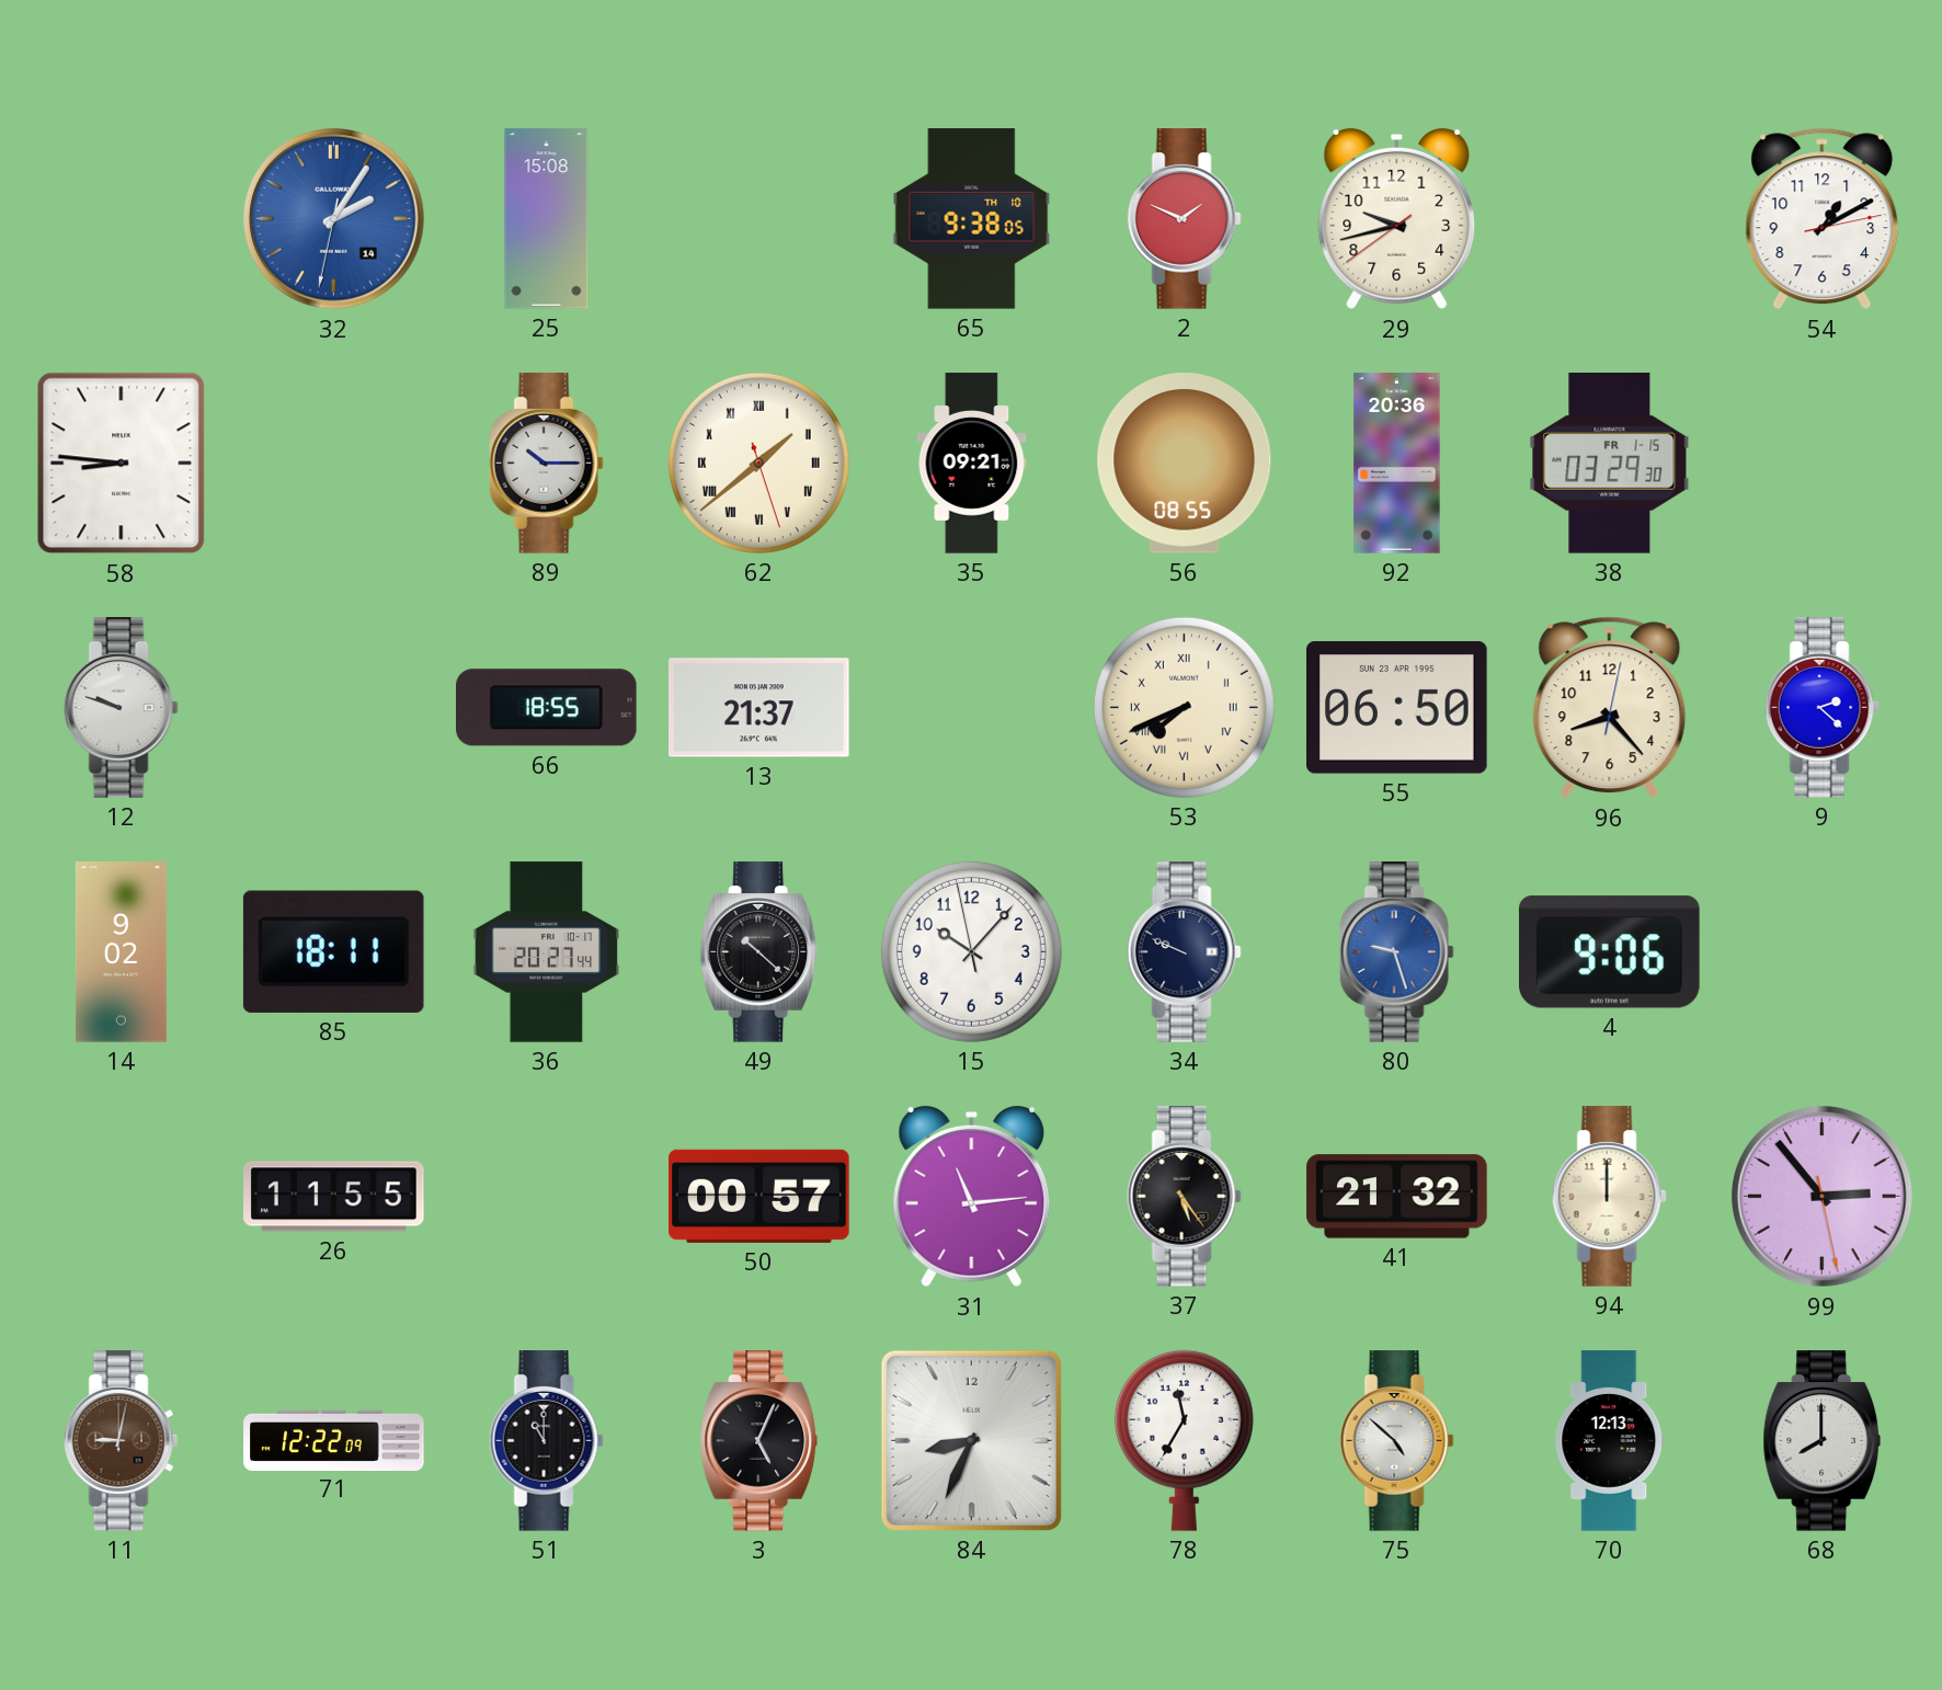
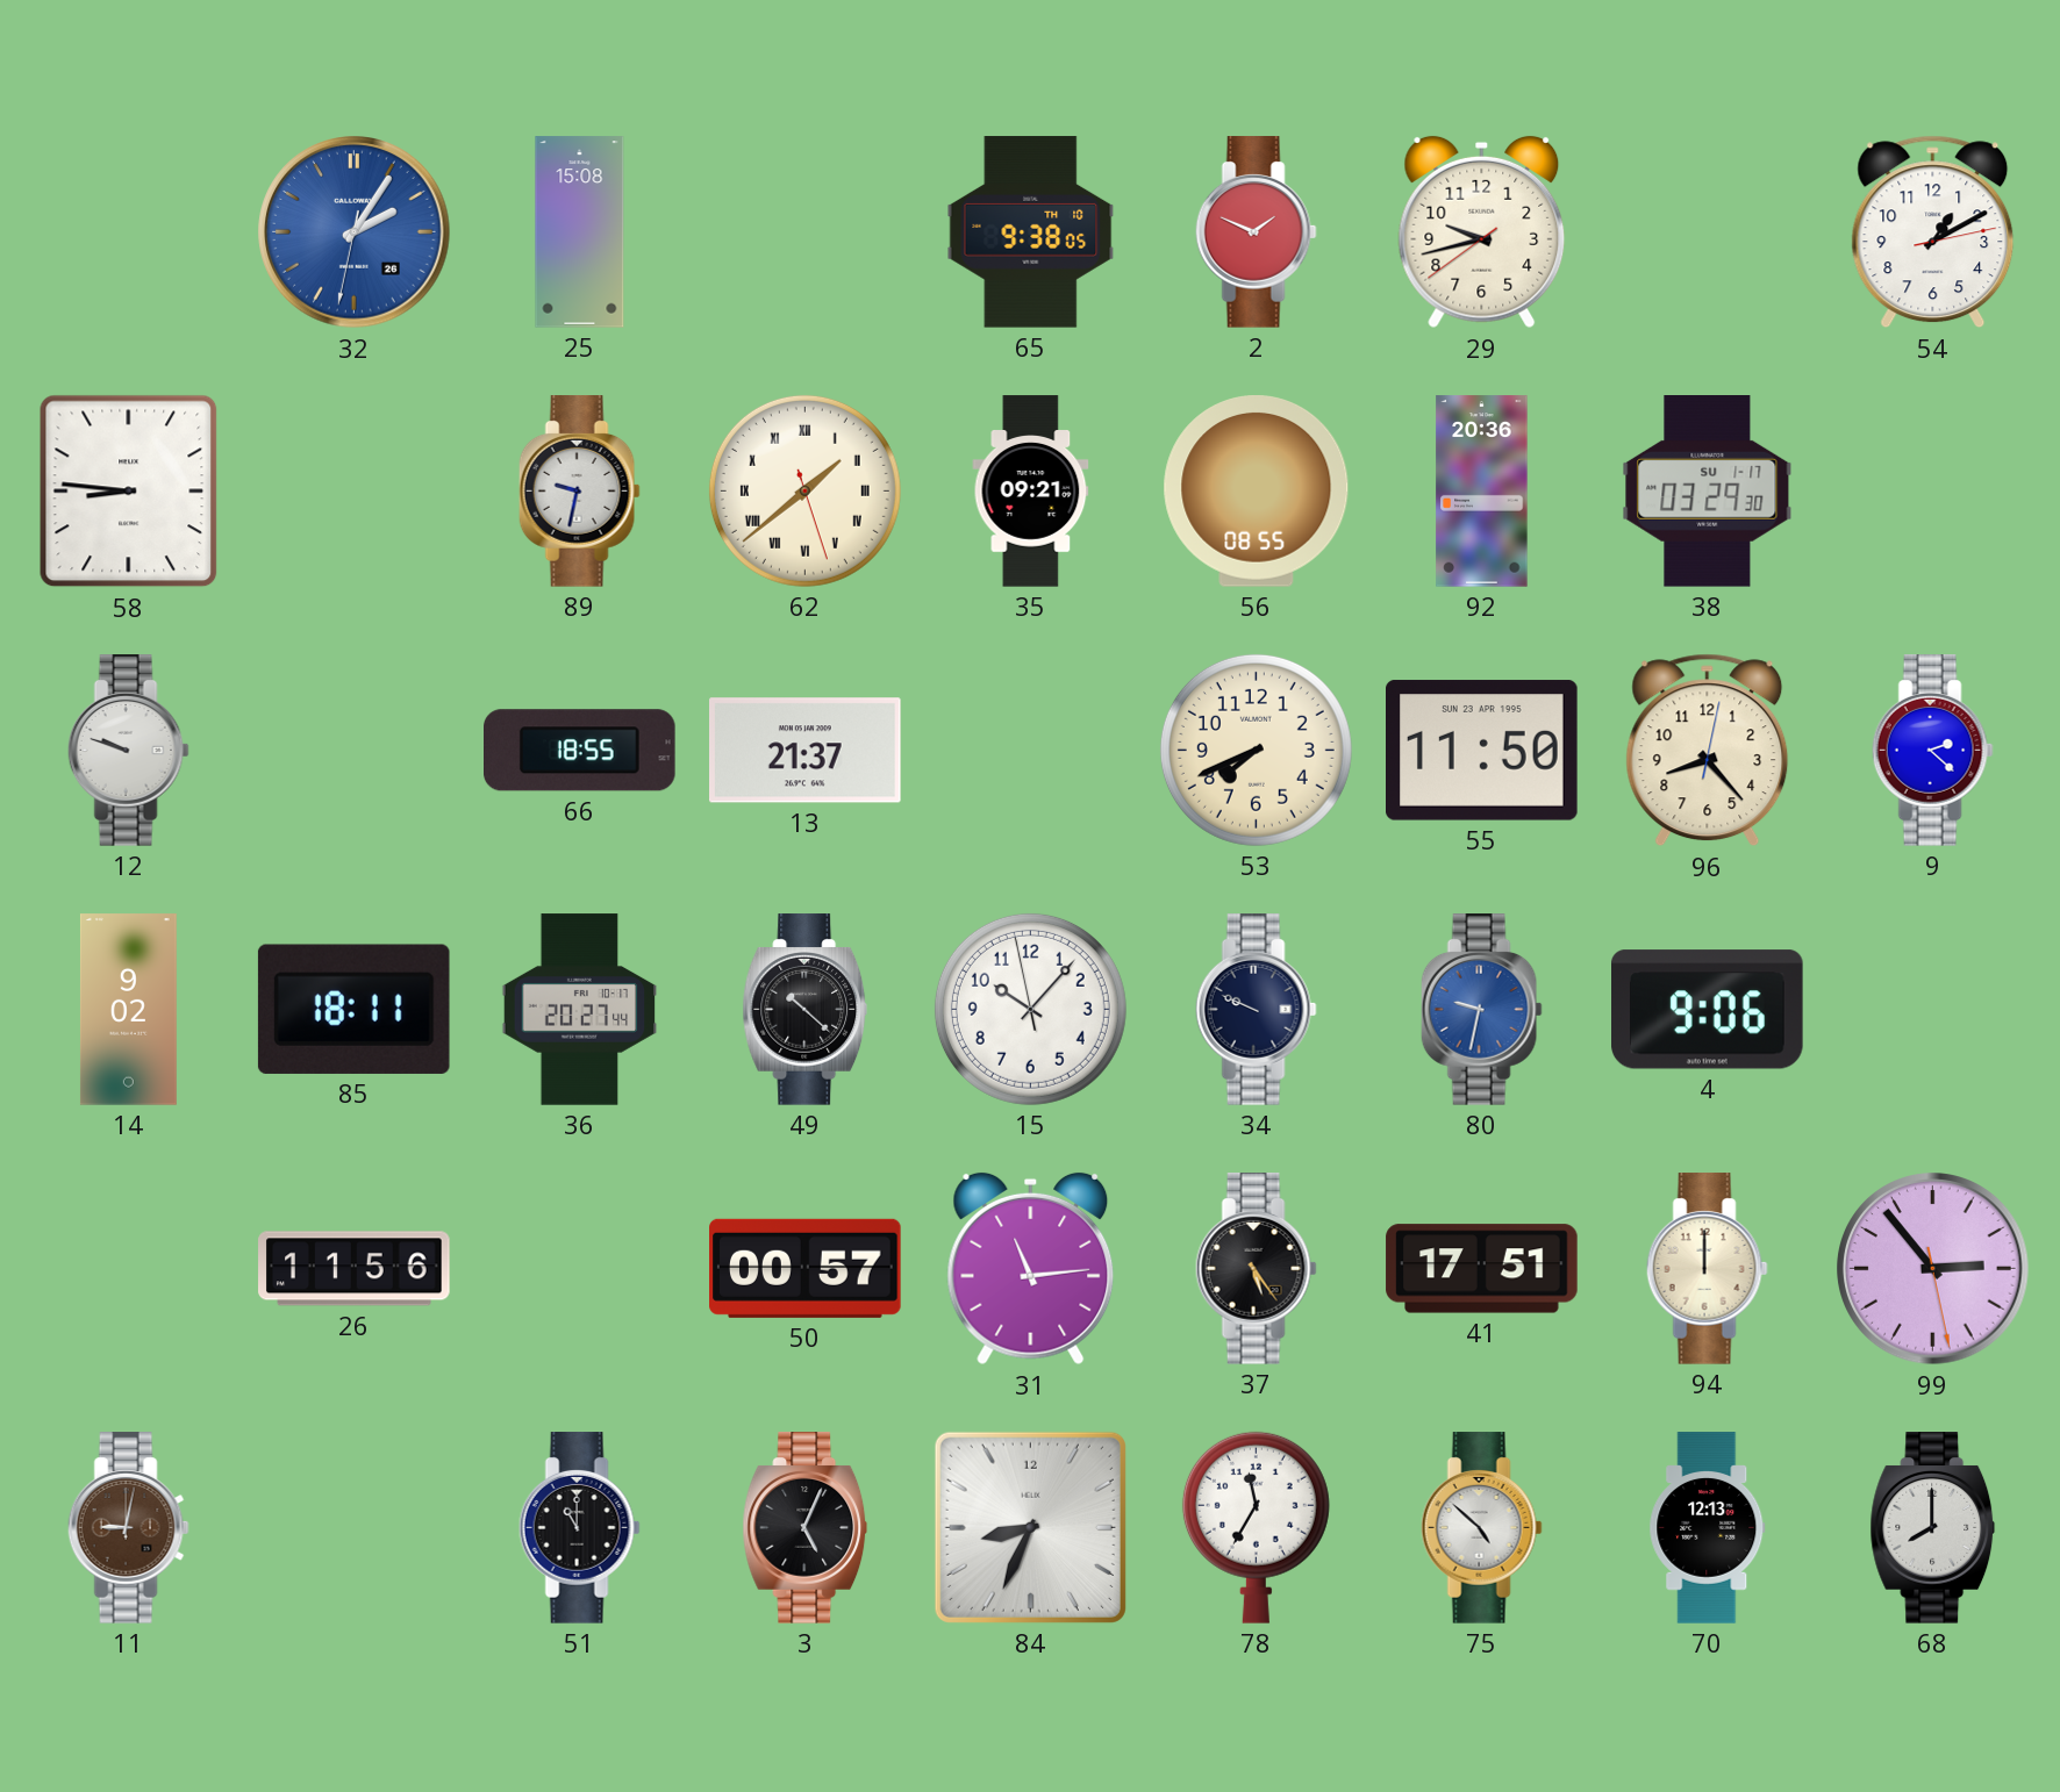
32 date: 14 -> 26
89: 10:15 -> 9:32
38 date: FR 1-15 -> SU 1-17
53 numerals: Roman -> Arabic
55: 06:50 -> 11:50
80: 9:27 -> 9:32
26: 11:55 -> 11:56
41: 21:32 -> 17:51
71: 12:22 -> none
